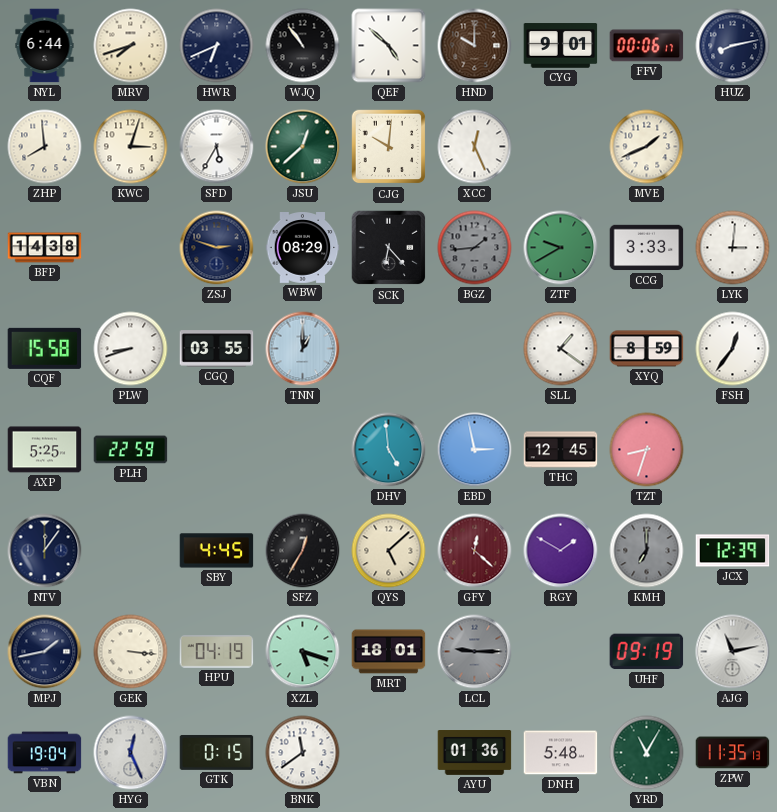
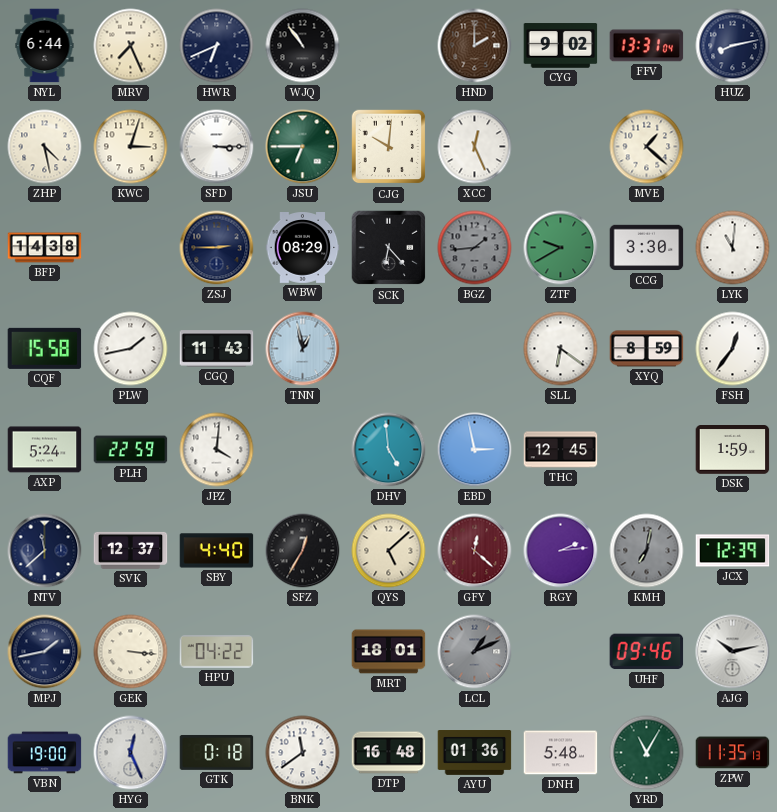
MRV: 7:42 -> 7:26
QEF: 4:52 -> none
HND: 10:00 -> 2:00
CYG: 9:01 -> 9:02
FFV: 00:06 -> 13:31
ZHP: 7:59 -> 4:28
SFD: 5:35 -> 3:15
JSU: 12:38 -> 6:45
MVE: 1:41 -> 1:22
ZSJ: 2:48 -> 2:45
CCG: 3:33 -> 3:30
LYK: 3:01 -> 11:01
PLW: 8:42 -> 1:43
CGQ: 03:55 -> 11:43
TNN: 1:00 -> 12:58
SLL: 1:21 -> 6:21
AXP: 5:25 -> 5:24
JPZ: none -> 4:01
TZT: 8:33 -> none
DSK: none -> 1:59
NTV: 12:06 -> 11:38
SVK: none -> 12:37
SBY: 4:45 -> 4:40
RGY: 1:50 -> 2:14
KMH: 7:00 -> 7:02
HPU: 04:19 -> 04:22
XZL: 5:18 -> none
LCL: 9:15 -> 1:11
UHF: 09:19 -> 09:46
AJG: 11:13 -> 10:13
VBN: 19:04 -> 19:00
GTK: 0:15 -> 0:18
DTP: none -> 16:48
